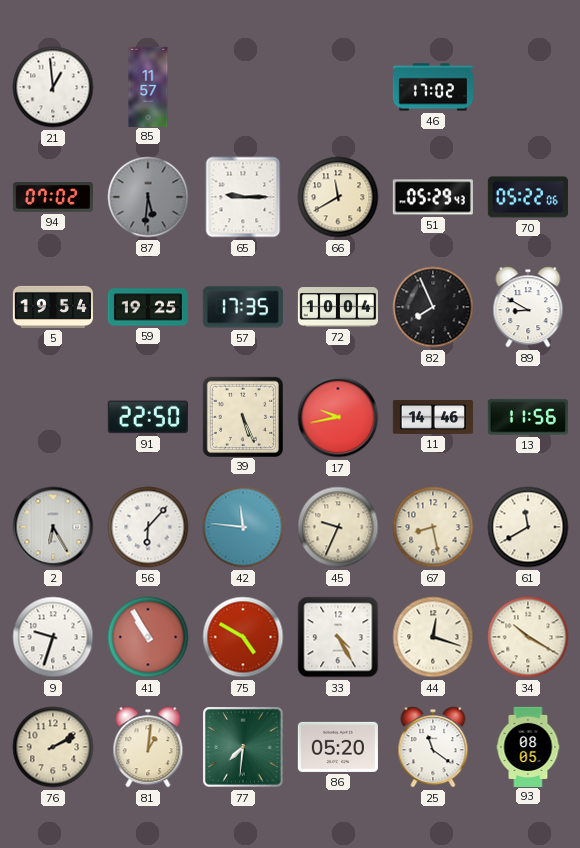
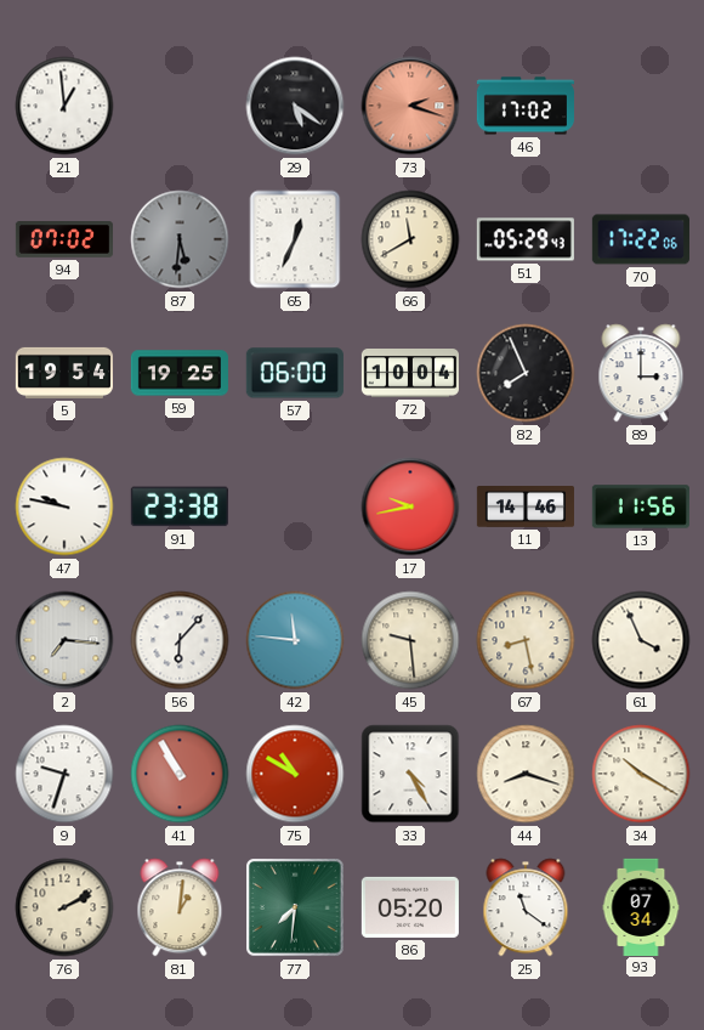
85: 11:57 -> none
29: none -> 5:21
73: none -> 2:18
65: 9:15 -> 12:34
70: 05:22 -> 17:22
57: 17:35 -> 06:00
89: 8:50 -> 3:00
47: none -> 9:47
91: 22:50 -> 23:38
39: 5:26 -> none
2: 6:25 -> 7:16
45: 9:34 -> 9:29
61: 11:40 -> 3:56
75: 4:50 -> 10:50
44: 12:18 -> 8:18
93: 08:05 -> 07:34
